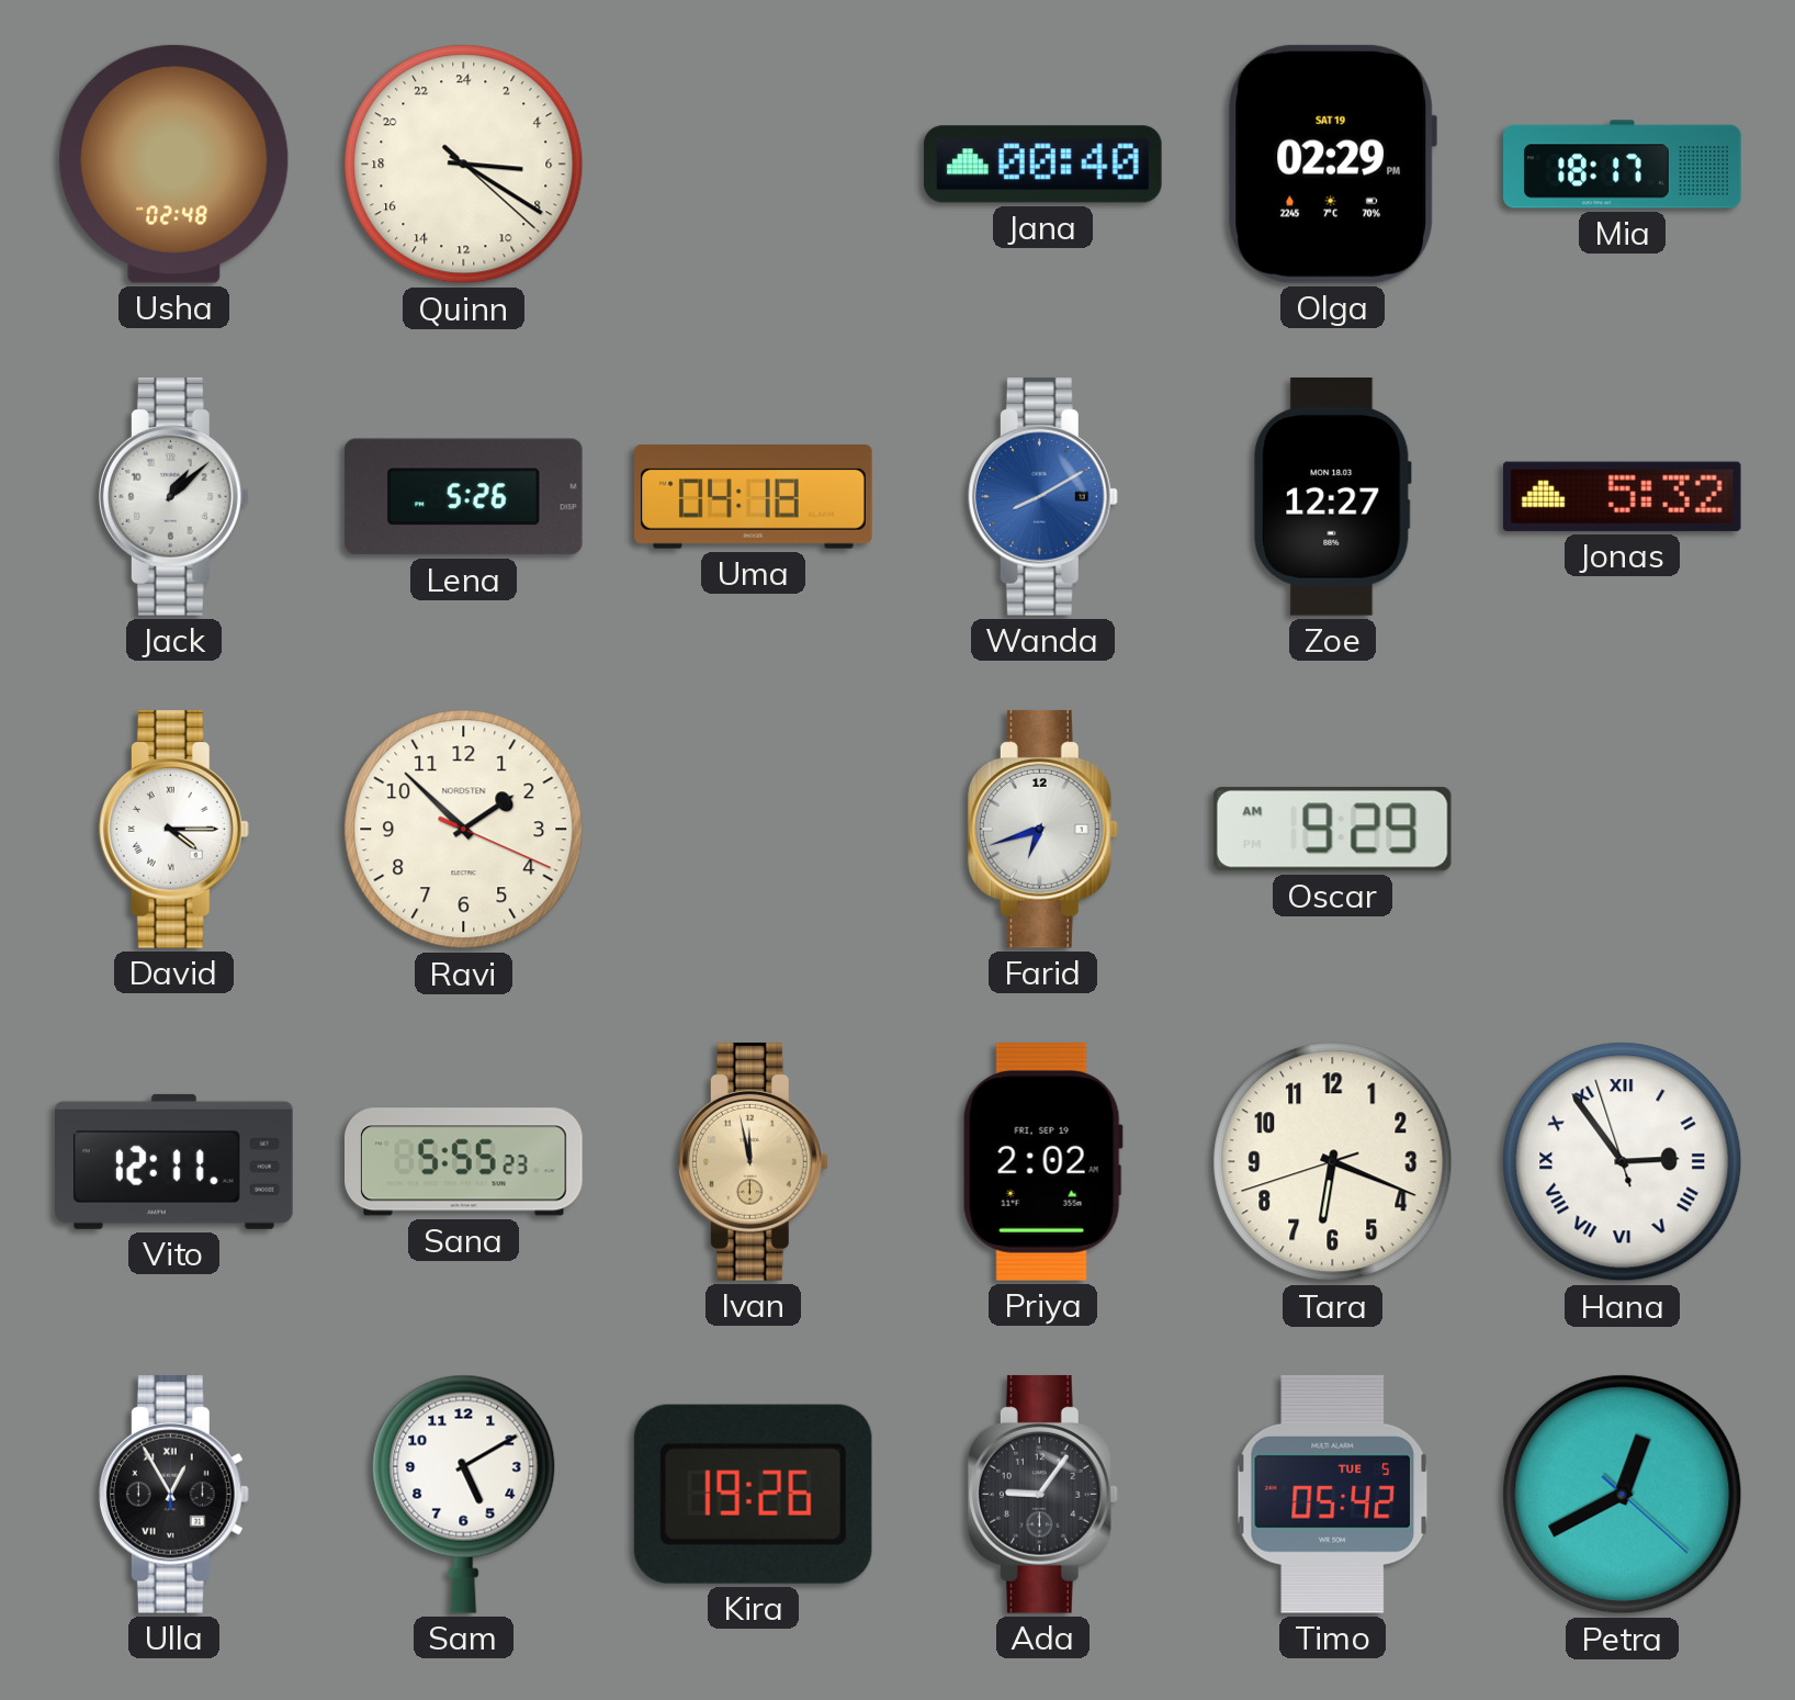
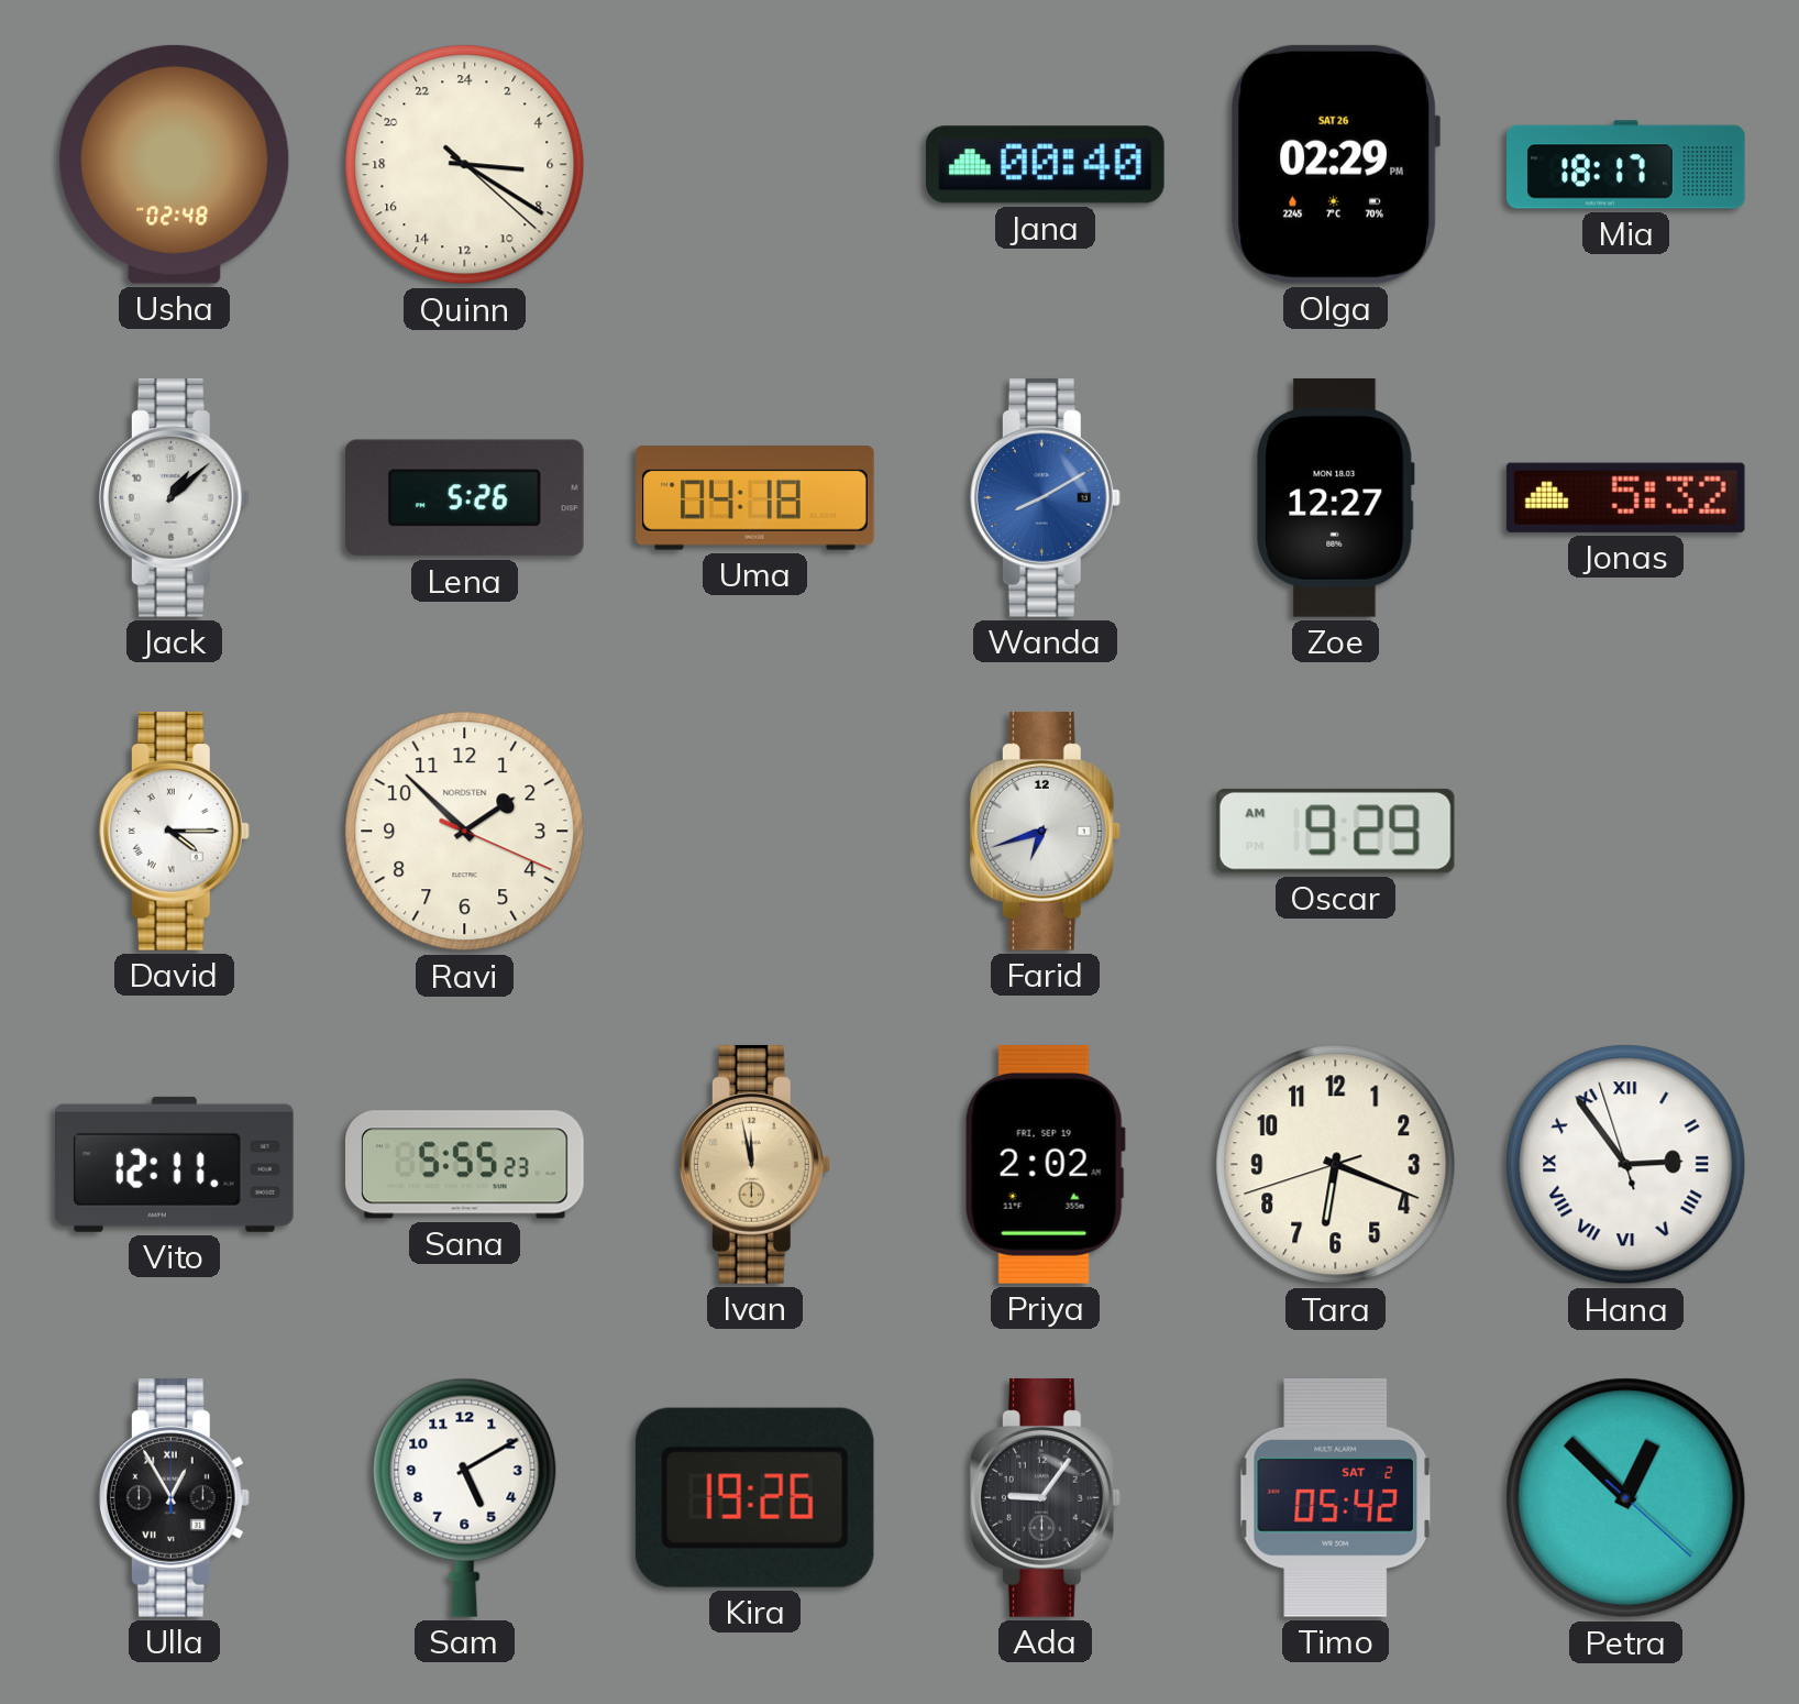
Olga date: SAT 19 -> SAT 26
Timo date: TUE 5 -> SAT 2
Petra: 12:40 -> 12:52
